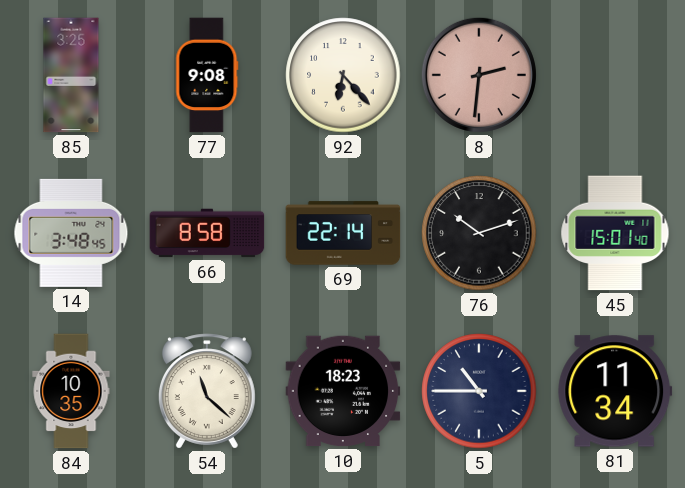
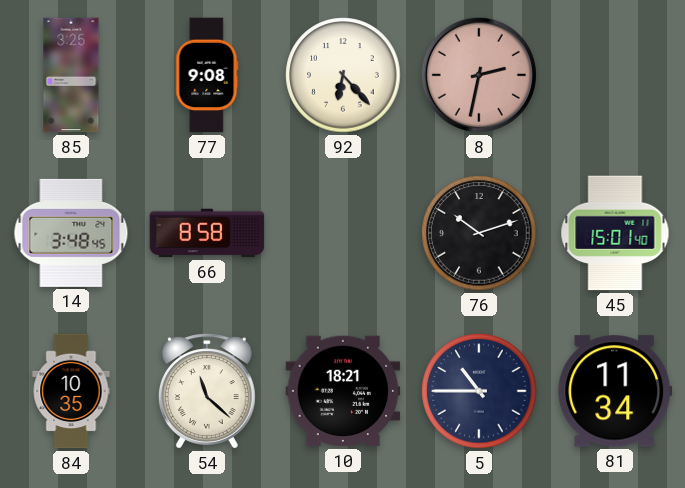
8: 2:31 -> 2:32
69: 22:14 -> none
10: 18:23 -> 18:21
